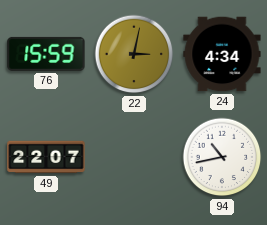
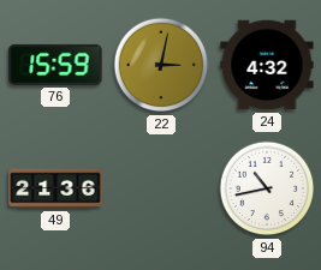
24: 4:34 -> 4:32
49: 22:07 -> 21:36
